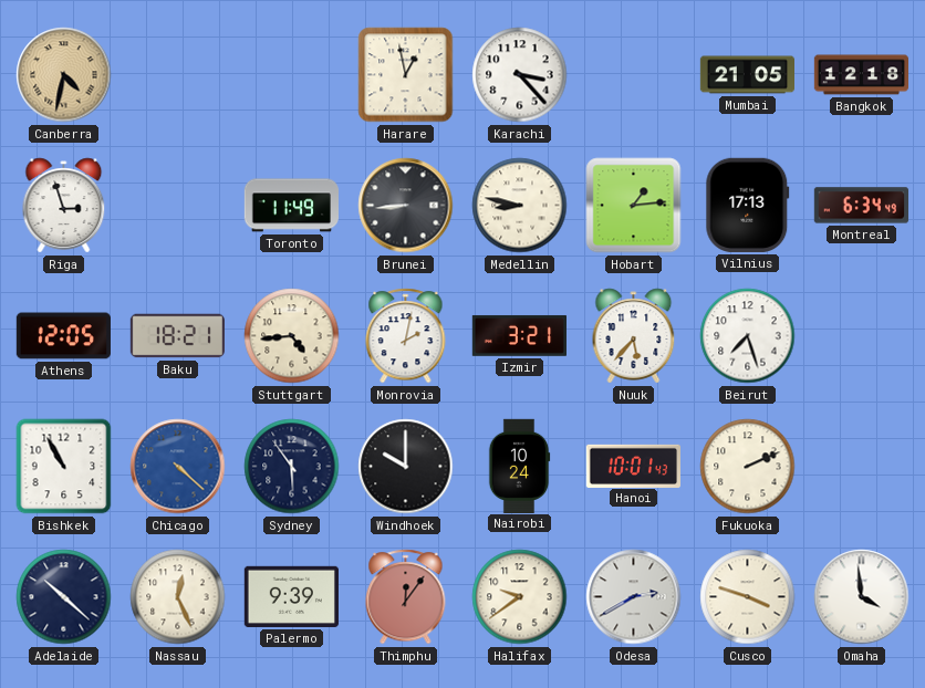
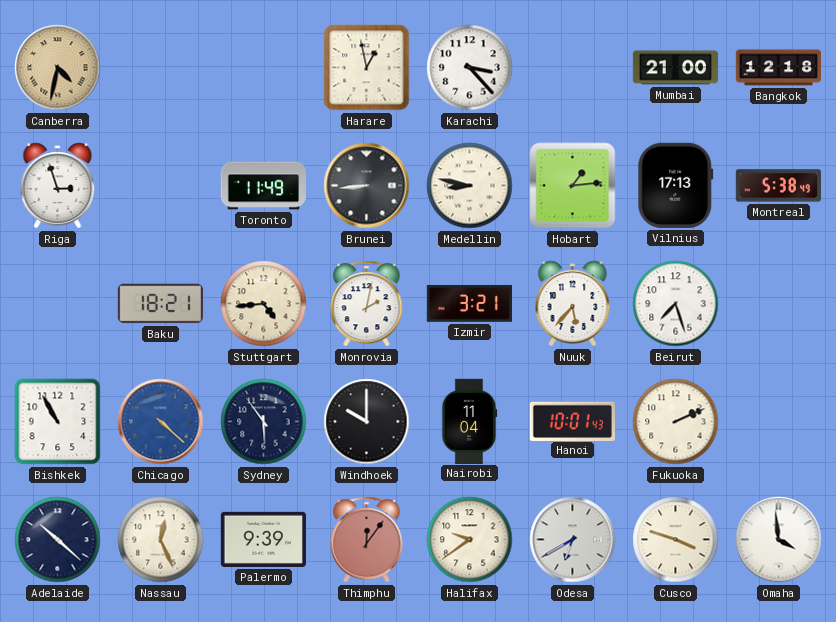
Mumbai: 21:05 -> 21:00
Montreal: 6:34 -> 5:38
Athens: 12:05 -> none
Nairobi: 10:24 -> 11:04
Odesa: 2:40 -> 6:40
